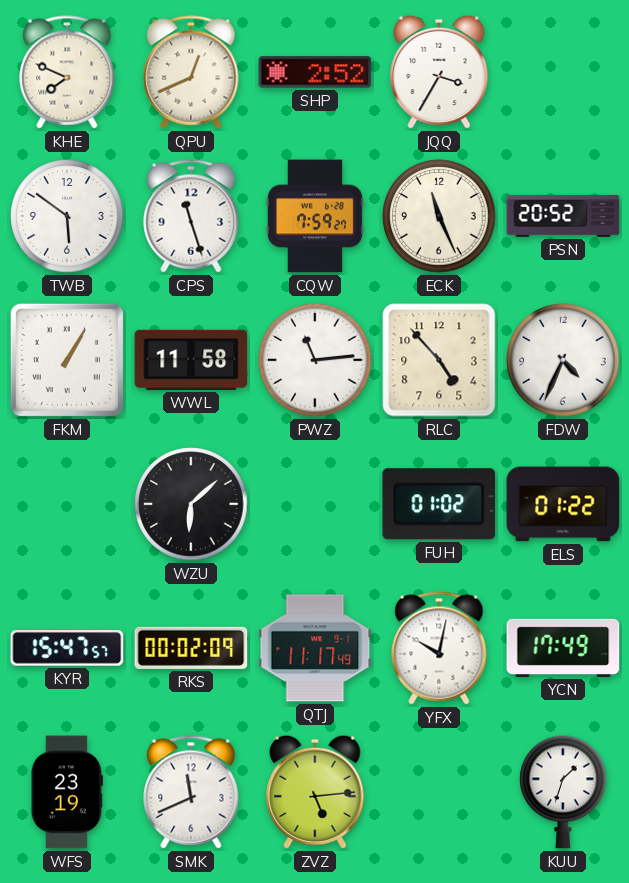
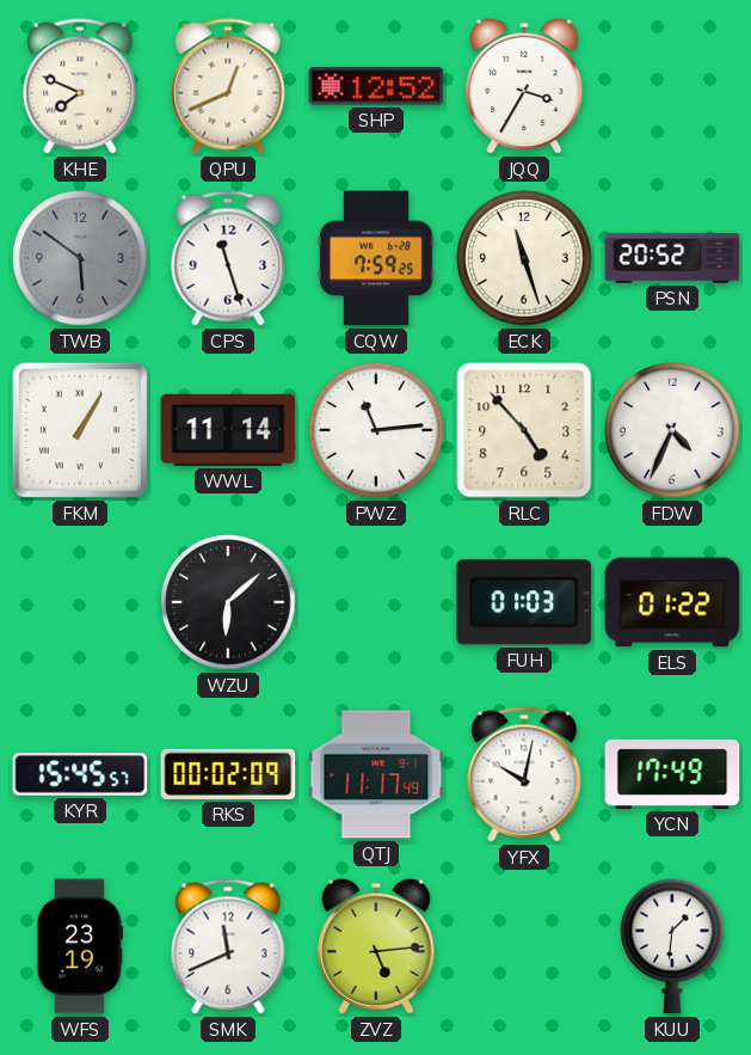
SHP: 2:52 -> 12:52
TWB dial: white -> grey
CQW: 7:59:27 -> 7:59:25
ECK: 11:26 -> 11:27
WWL: 11:58 -> 11:14
FUH: 01:02 -> 01:03
KYR: 15:47 -> 15:45
KUU: 1:33 -> 1:31
